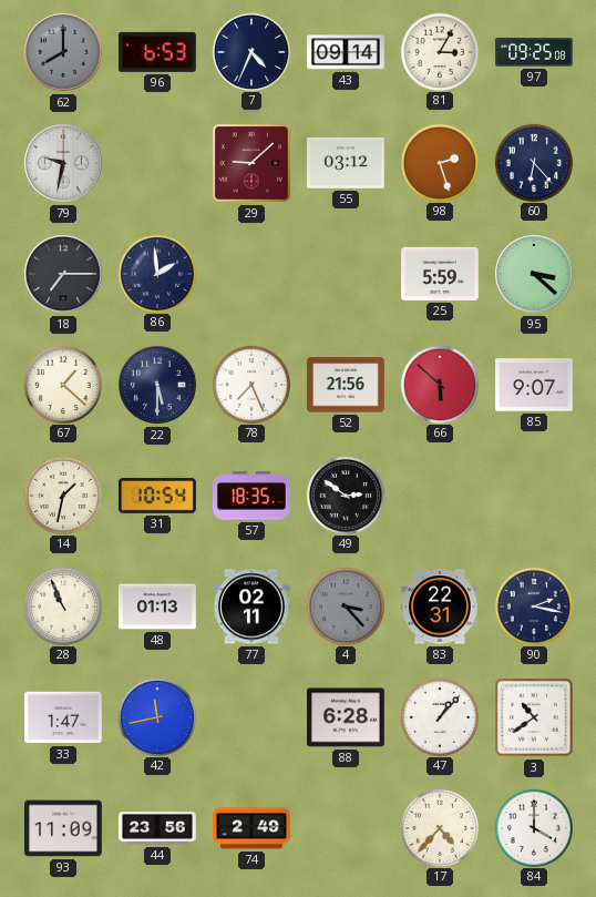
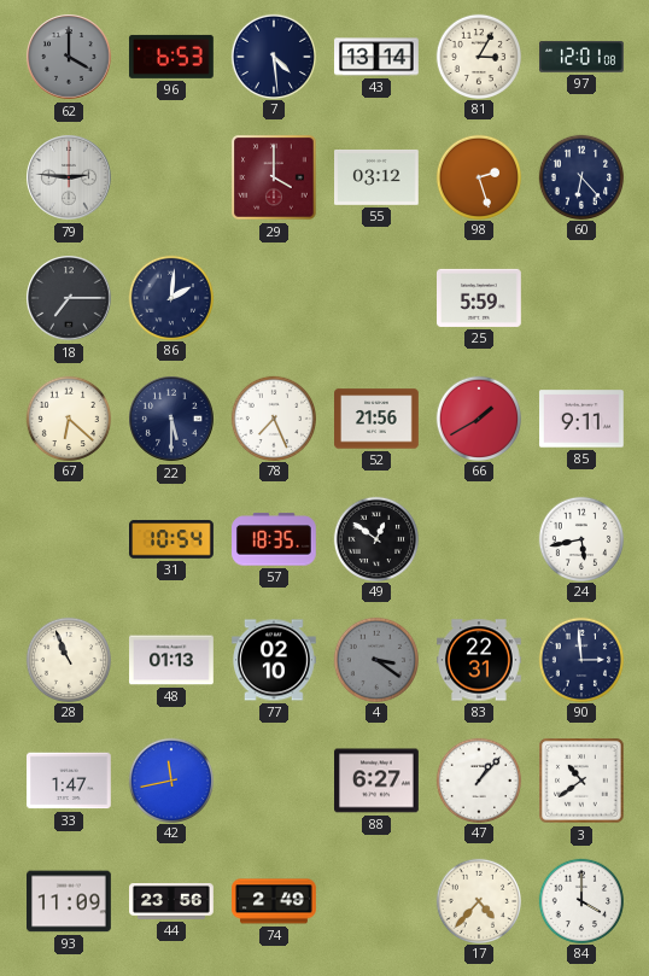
62: 8:00 -> 4:00
7: 4:34 -> 4:29
43: 09:14 -> 13:14
97: 09:25 -> 12:01
79: 9:32 -> 2:46
29: 9:08 -> 4:00
86: 1:59 -> 2:01
95: 3:22 -> none
67: 1:22 -> 6:22
66: 5:52 -> 1:40
85: 9:07 -> 9:11
14: 1:32 -> none
49: 2:51 -> 12:51
24: none -> 5:43
77: 02:11 -> 02:10
4: 3:23 -> 3:21
90: 2:17 -> 2:59
88: 6:28 -> 6:27
